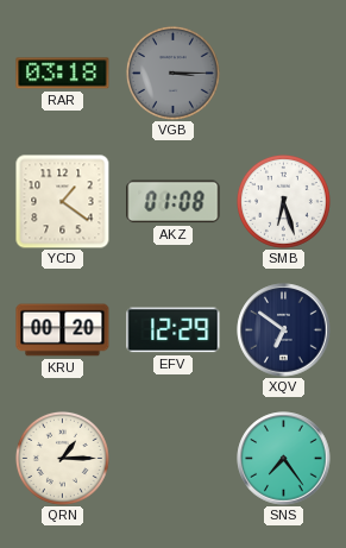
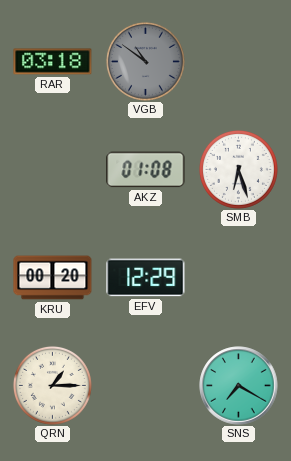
VGB: 3:15 -> 10:51
YCD: 1:21 -> none
XQV: 6:51 -> none
SNS: 7:24 -> 7:20
